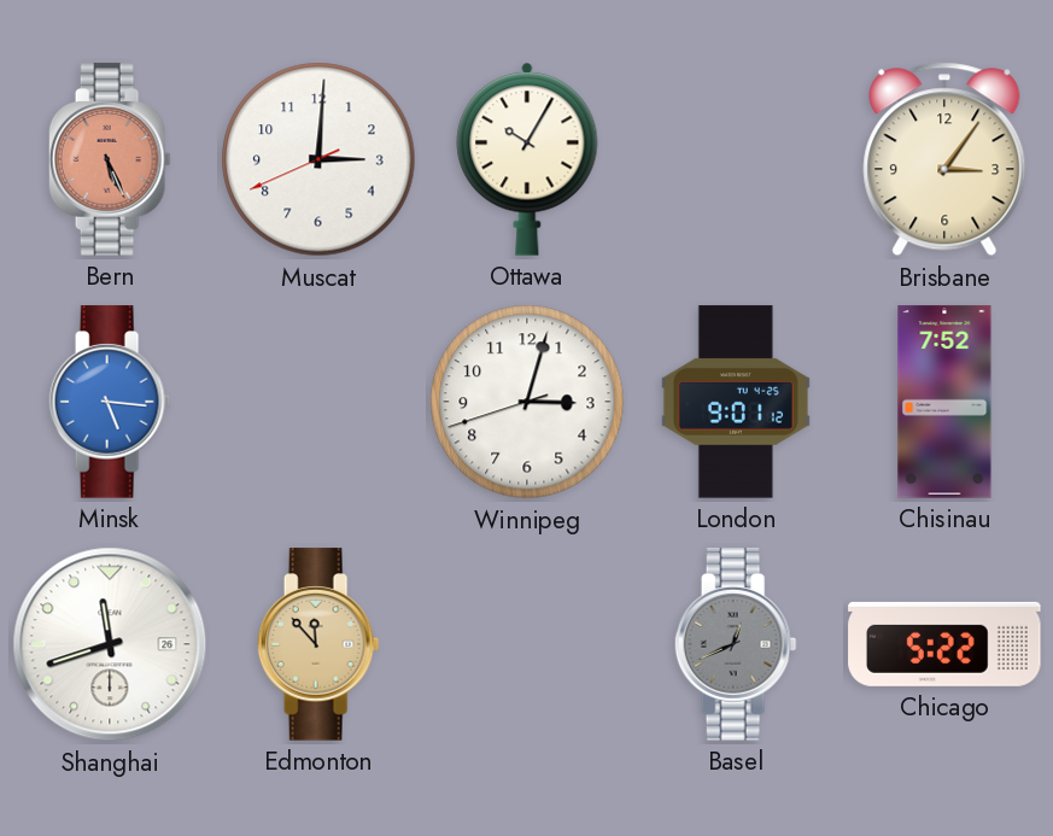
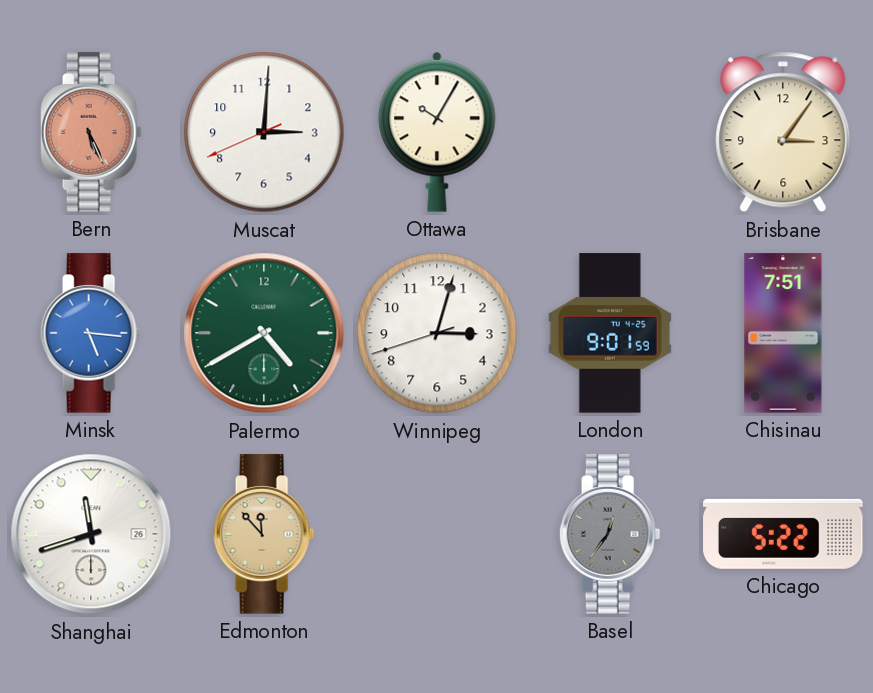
Palermo: none -> 4:40
London: 9:01:12 -> 9:01:59
Chisinau: 7:52 -> 7:51
Basel: 12:41 -> 12:36
